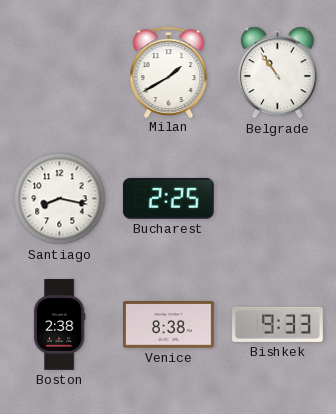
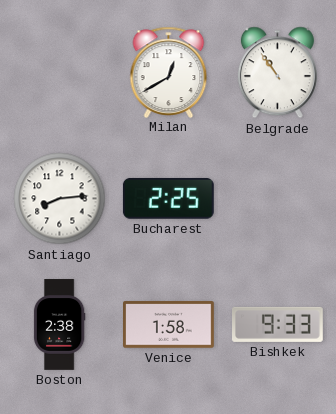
Milan: 1:40 -> 12:40
Santiago: 8:17 -> 8:14
Venice: 8:38 -> 1:58
